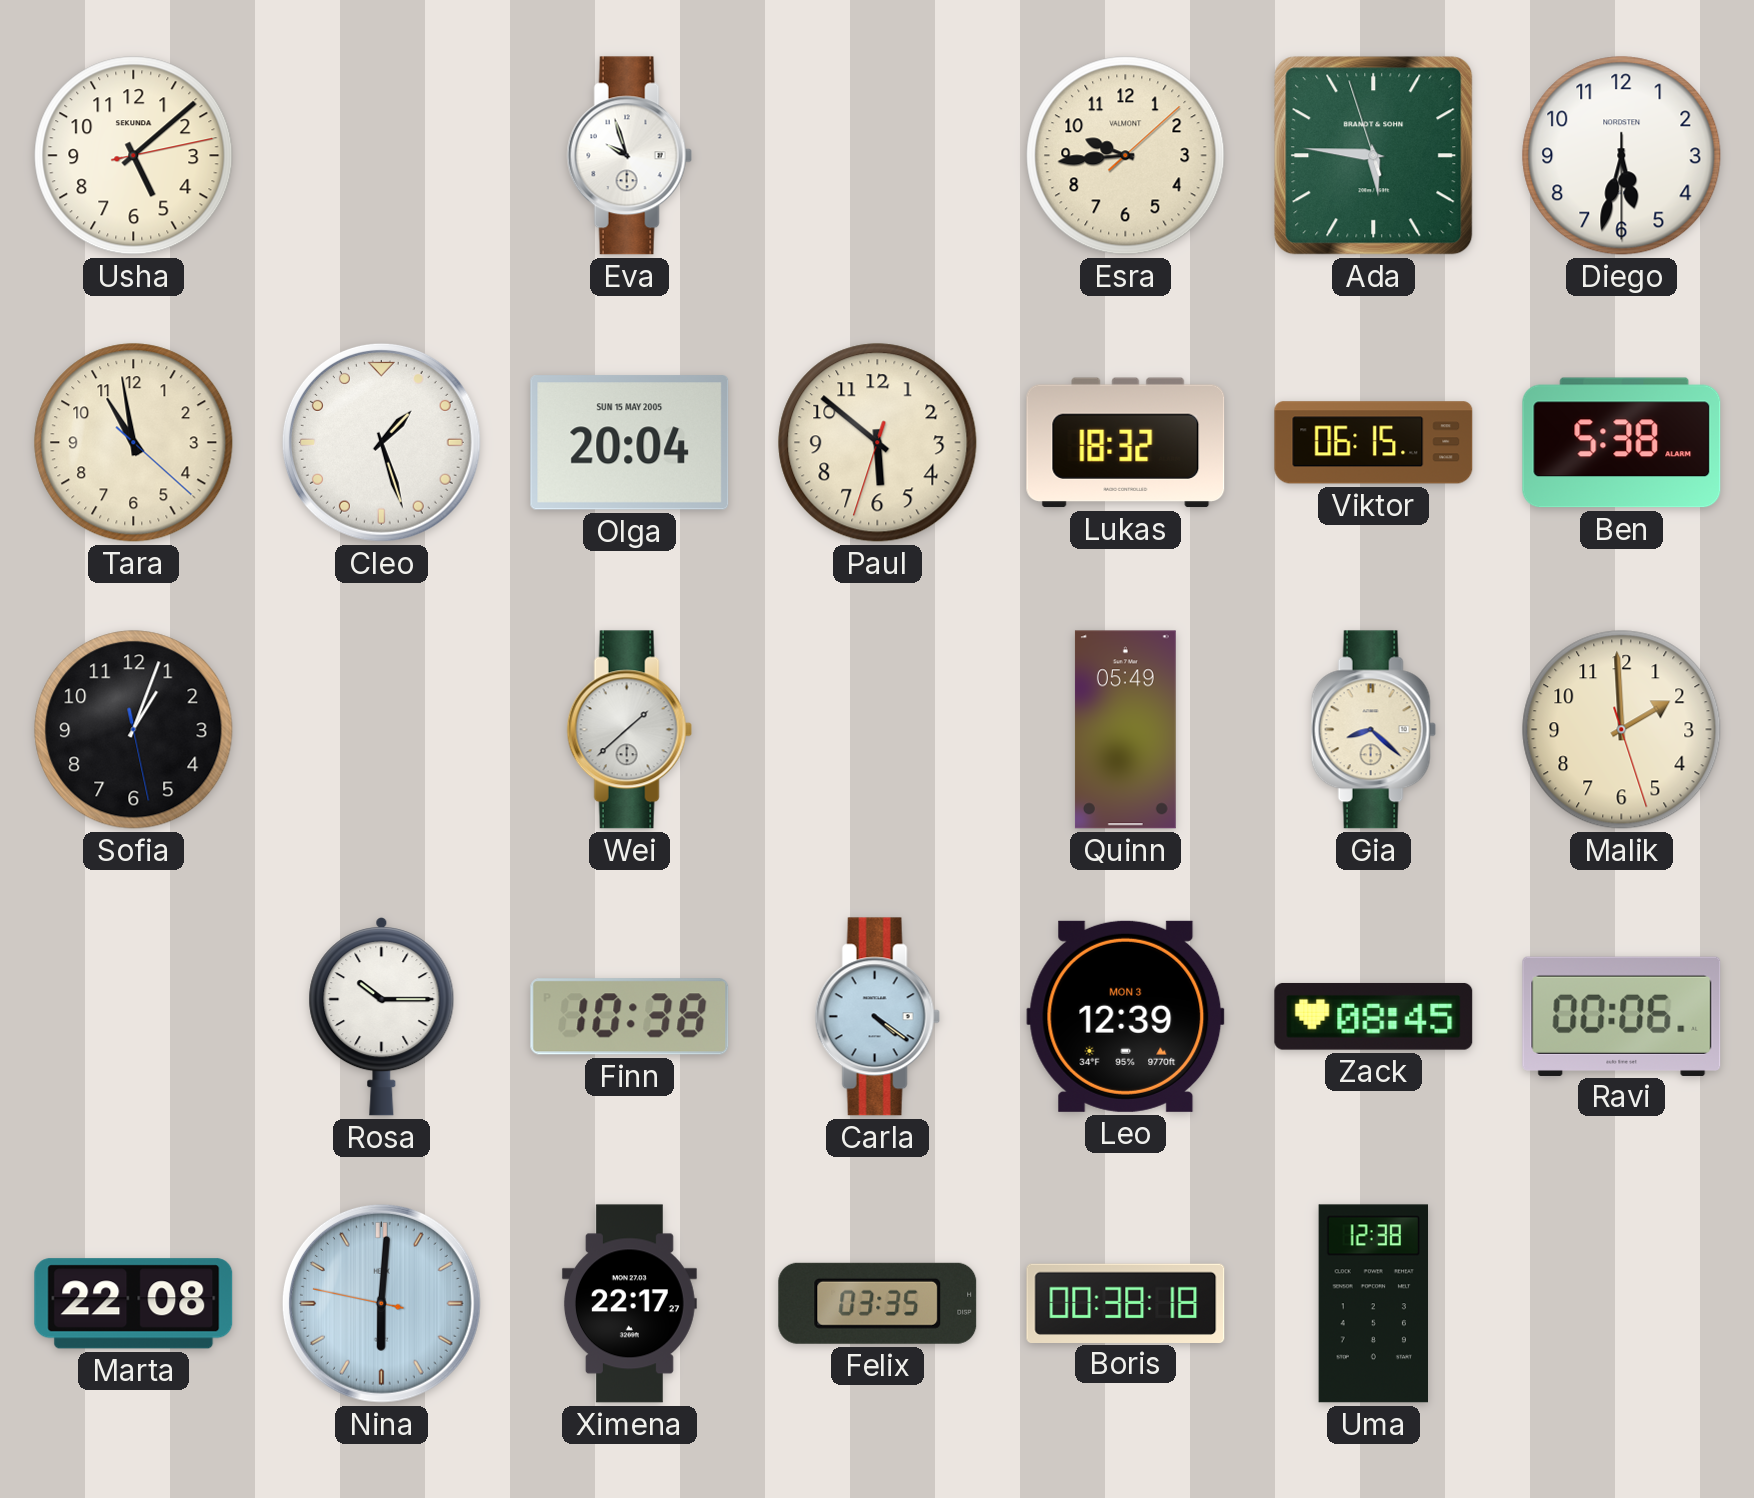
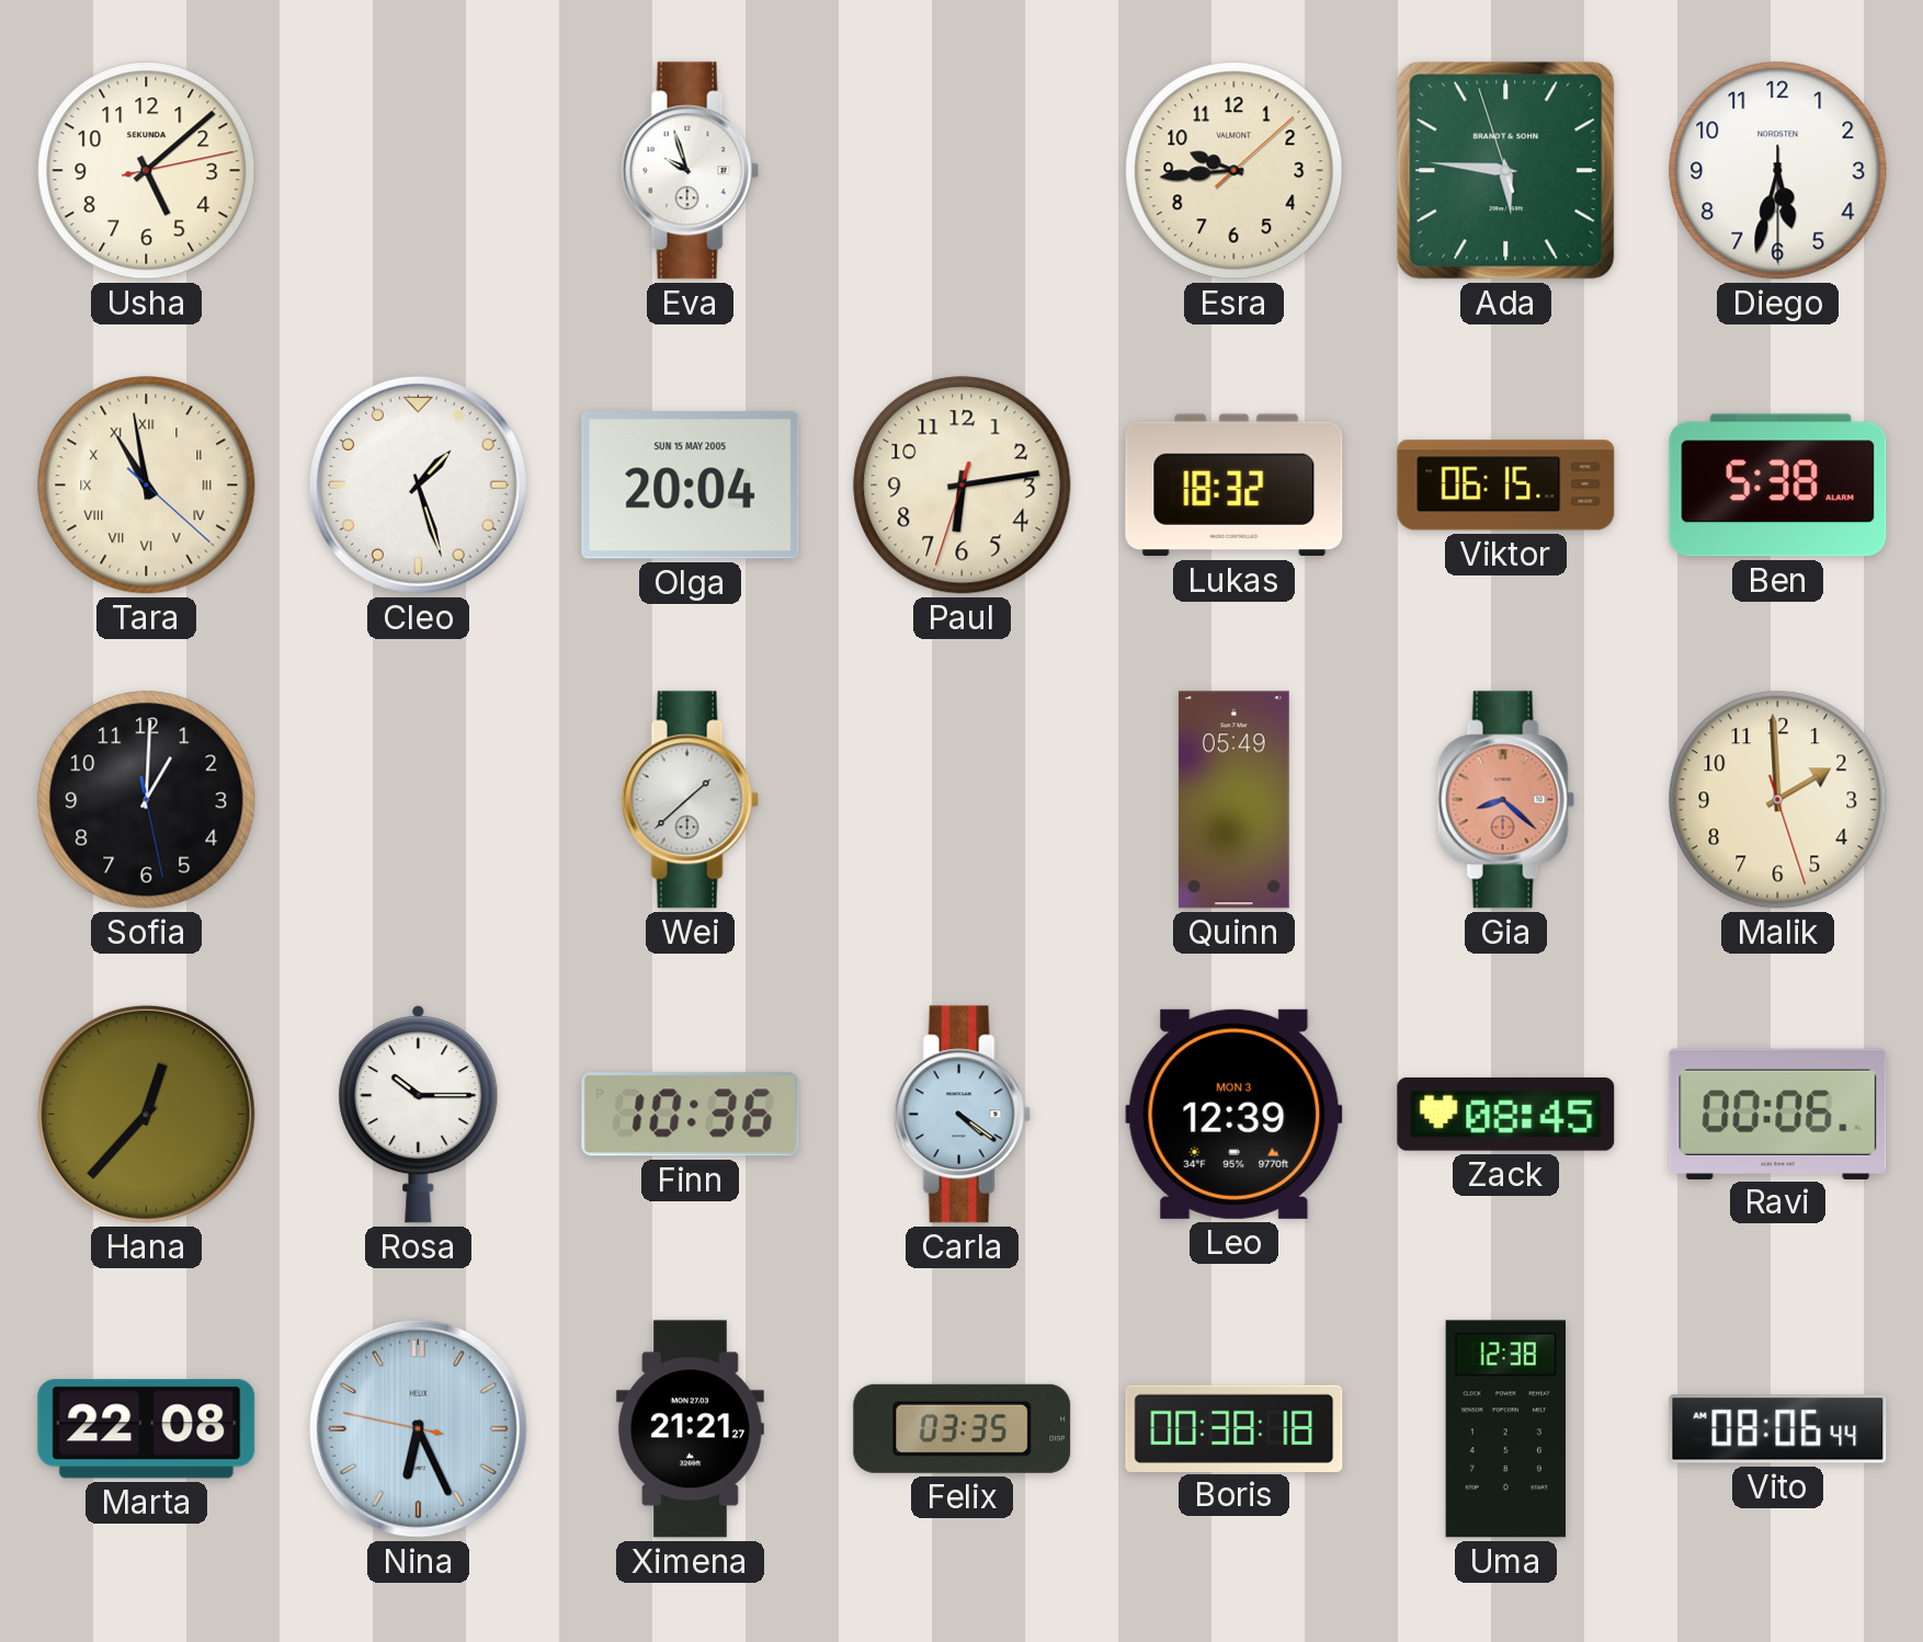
Tara numerals: Arabic -> Roman
Paul: 5:51 -> 6:13
Sofia: 1:03 -> 1:00
Gia dial: cream -> salmon
Hana: none -> 12:37
Finn: 10:38 -> 10:36
Nina: 6:00 -> 6:25
Ximena: 22:17 -> 21:21
Vito: none -> 08:06
